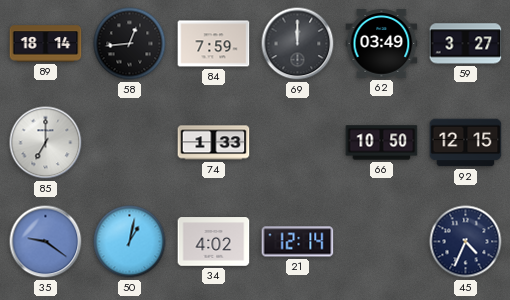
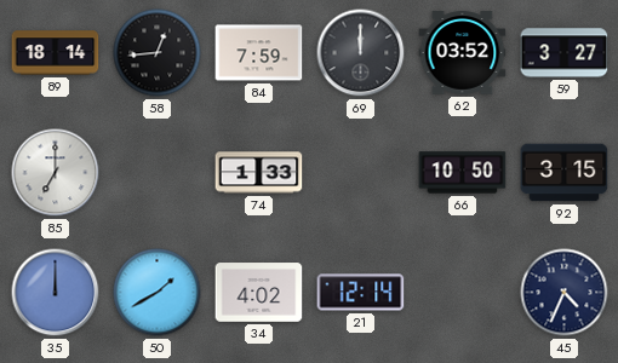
62: 03:49 -> 03:52
92: 12:15 -> 3:15
35: 9:21 -> 12:00
50: 1:02 -> 1:40
